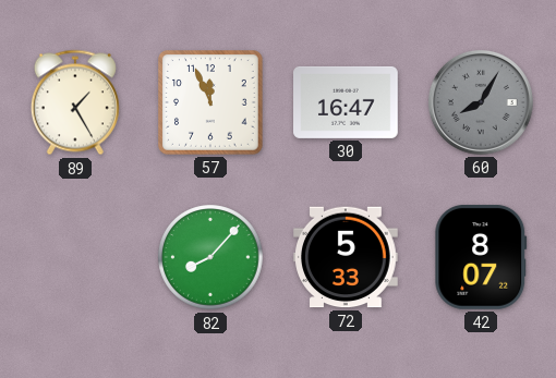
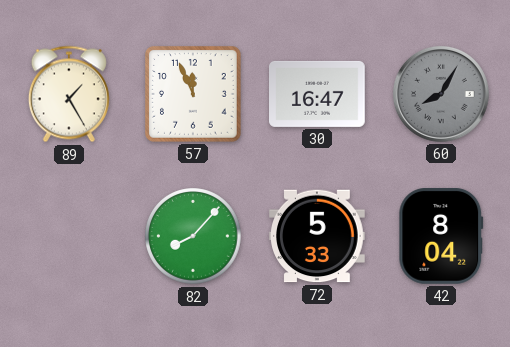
42: 8:07 -> 8:04
